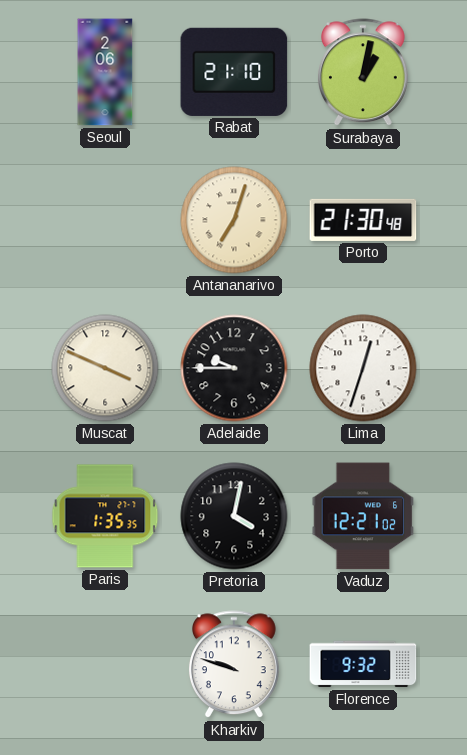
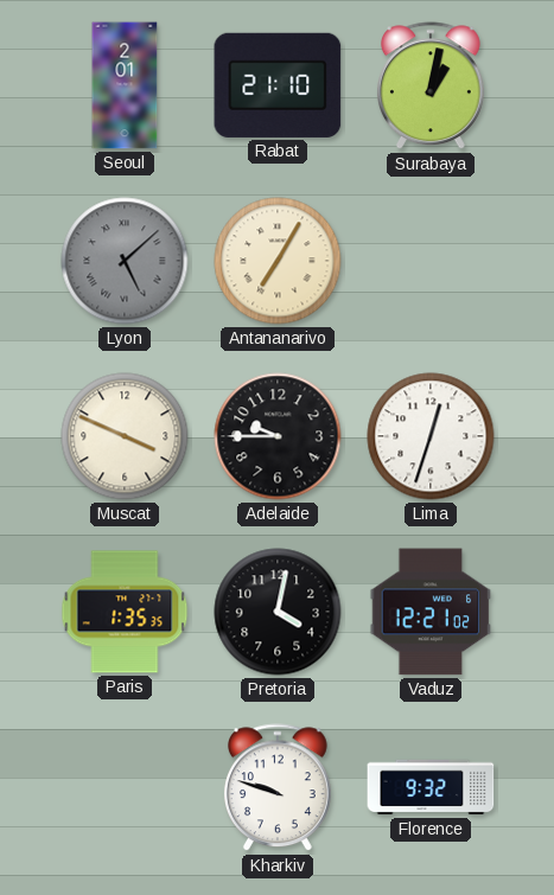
Seoul: 2:06 -> 2:01
Lyon: none -> 5:08
Antananarivo: 7:03 -> 7:05
Porto: 21:30 -> none
